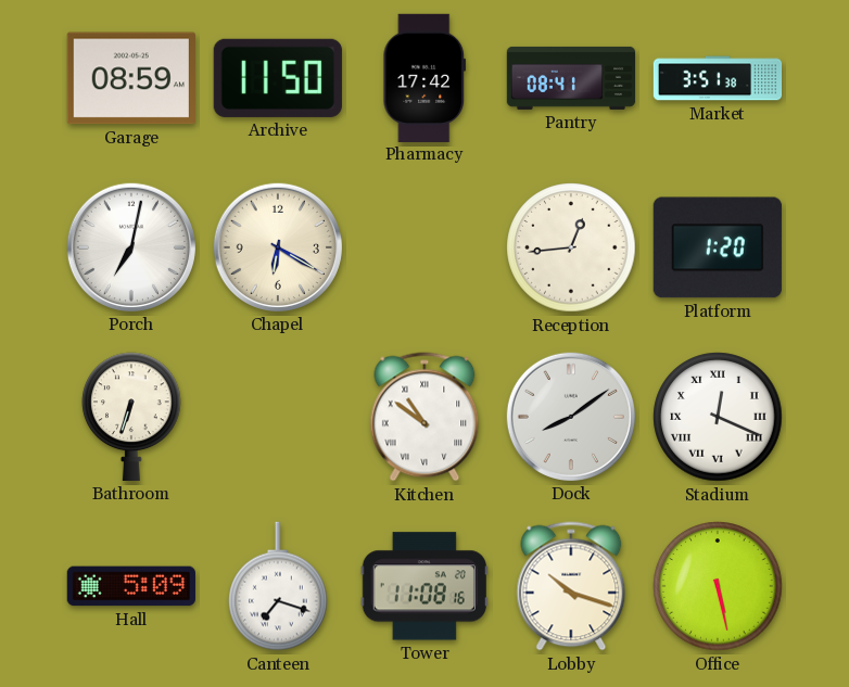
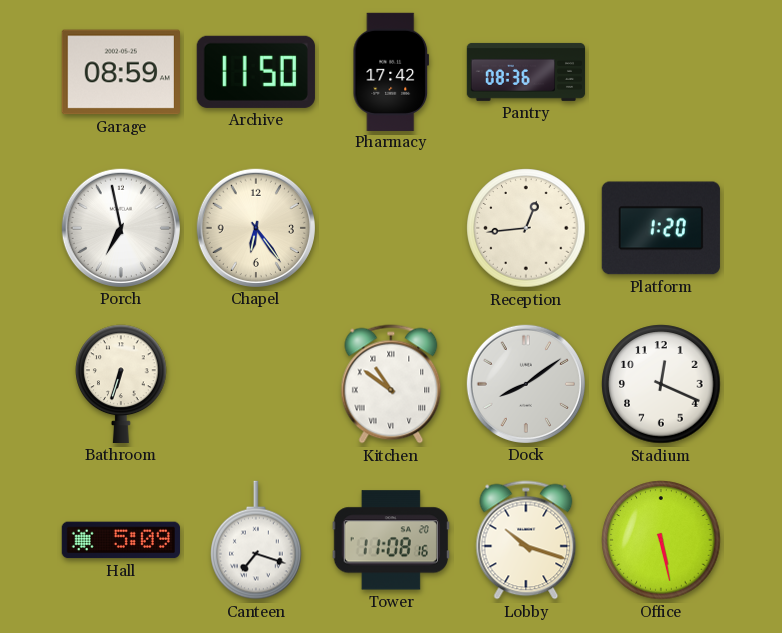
Pantry: 08:41 -> 08:36
Market: 3:51 -> none
Porch: 7:02 -> 6:58
Chapel: 6:20 -> 6:24
Stadium numerals: Roman -> Arabic
